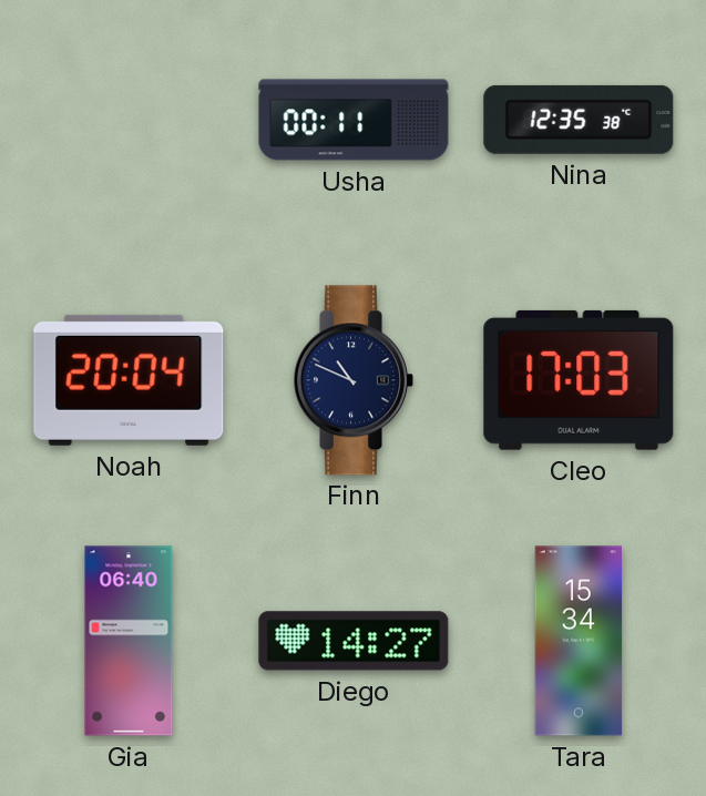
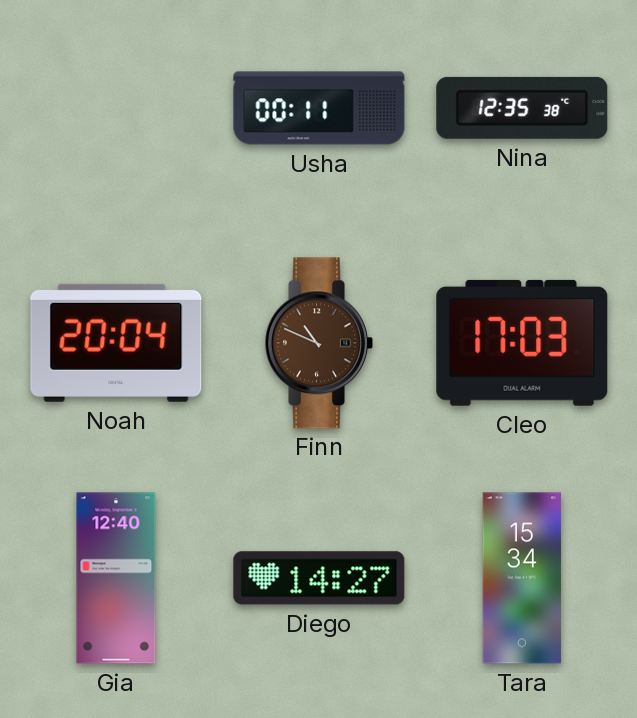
Finn dial: navy -> brown
Gia: 06:40 -> 12:40
